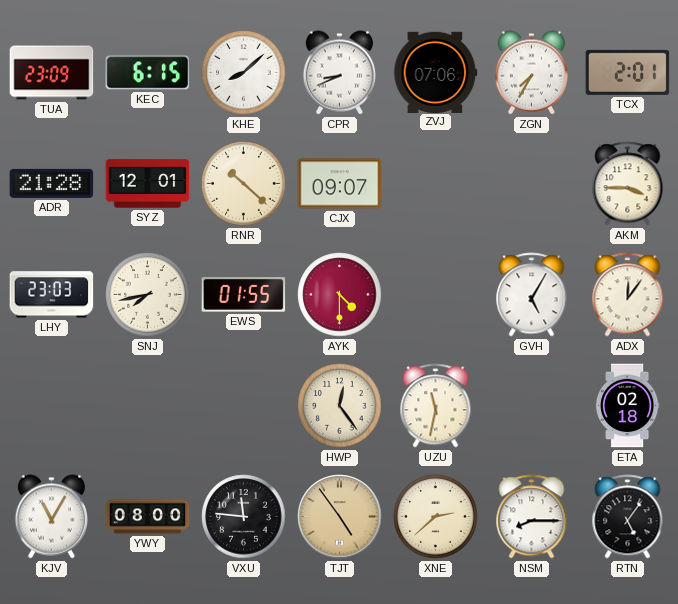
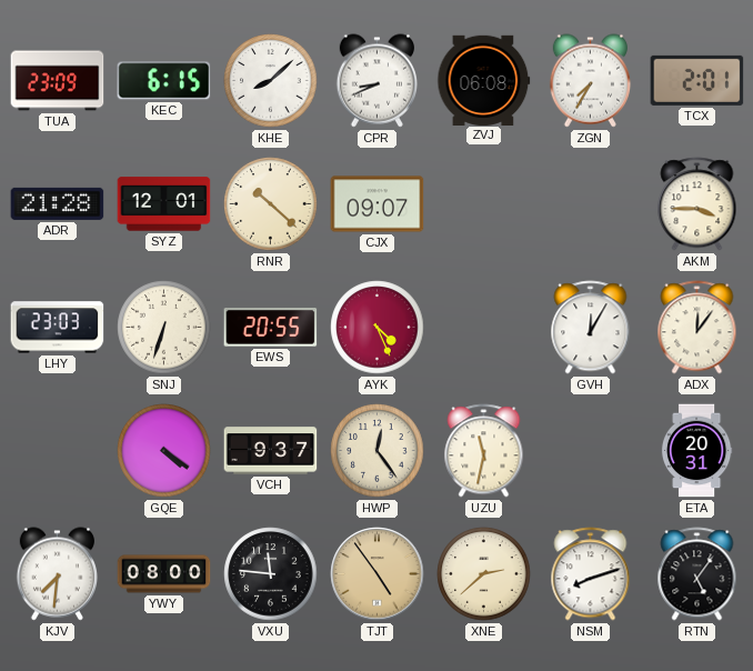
ZVJ: 07:06 -> 06:08
SNJ: 7:43 -> 6:33
EWS: 01:55 -> 20:55
AYK: 4:30 -> 4:26
GVH: 5:05 -> 12:05
GQE: none -> 4:21
VCH: none -> 9:37
ETA: 02:18 -> 20:31
KJV: 11:05 -> 7:31
NSM: 8:15 -> 8:12
